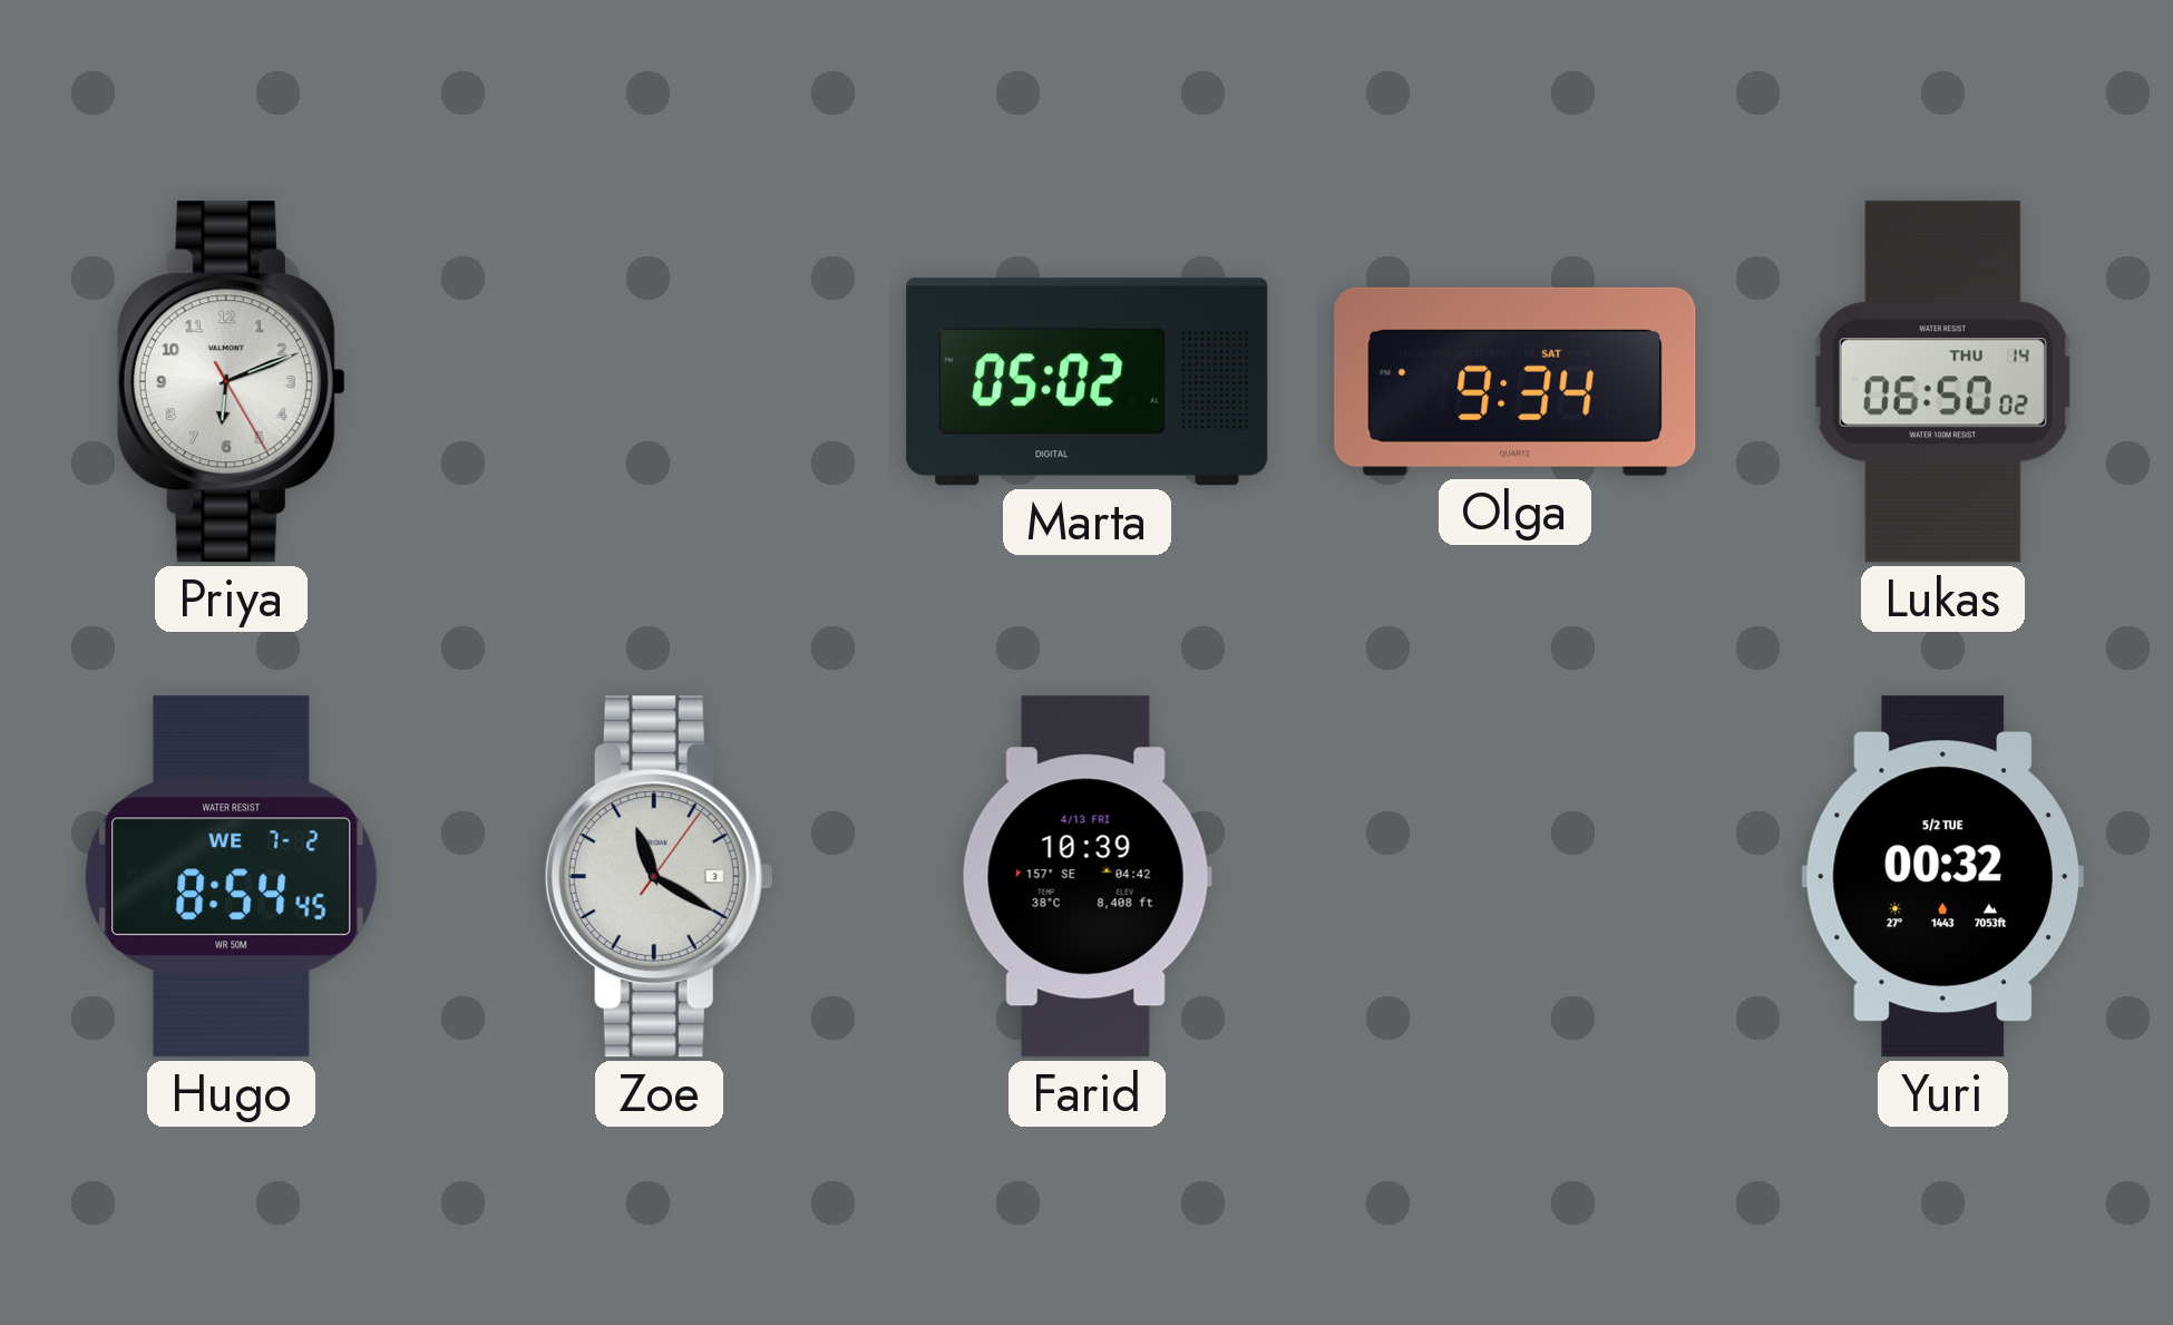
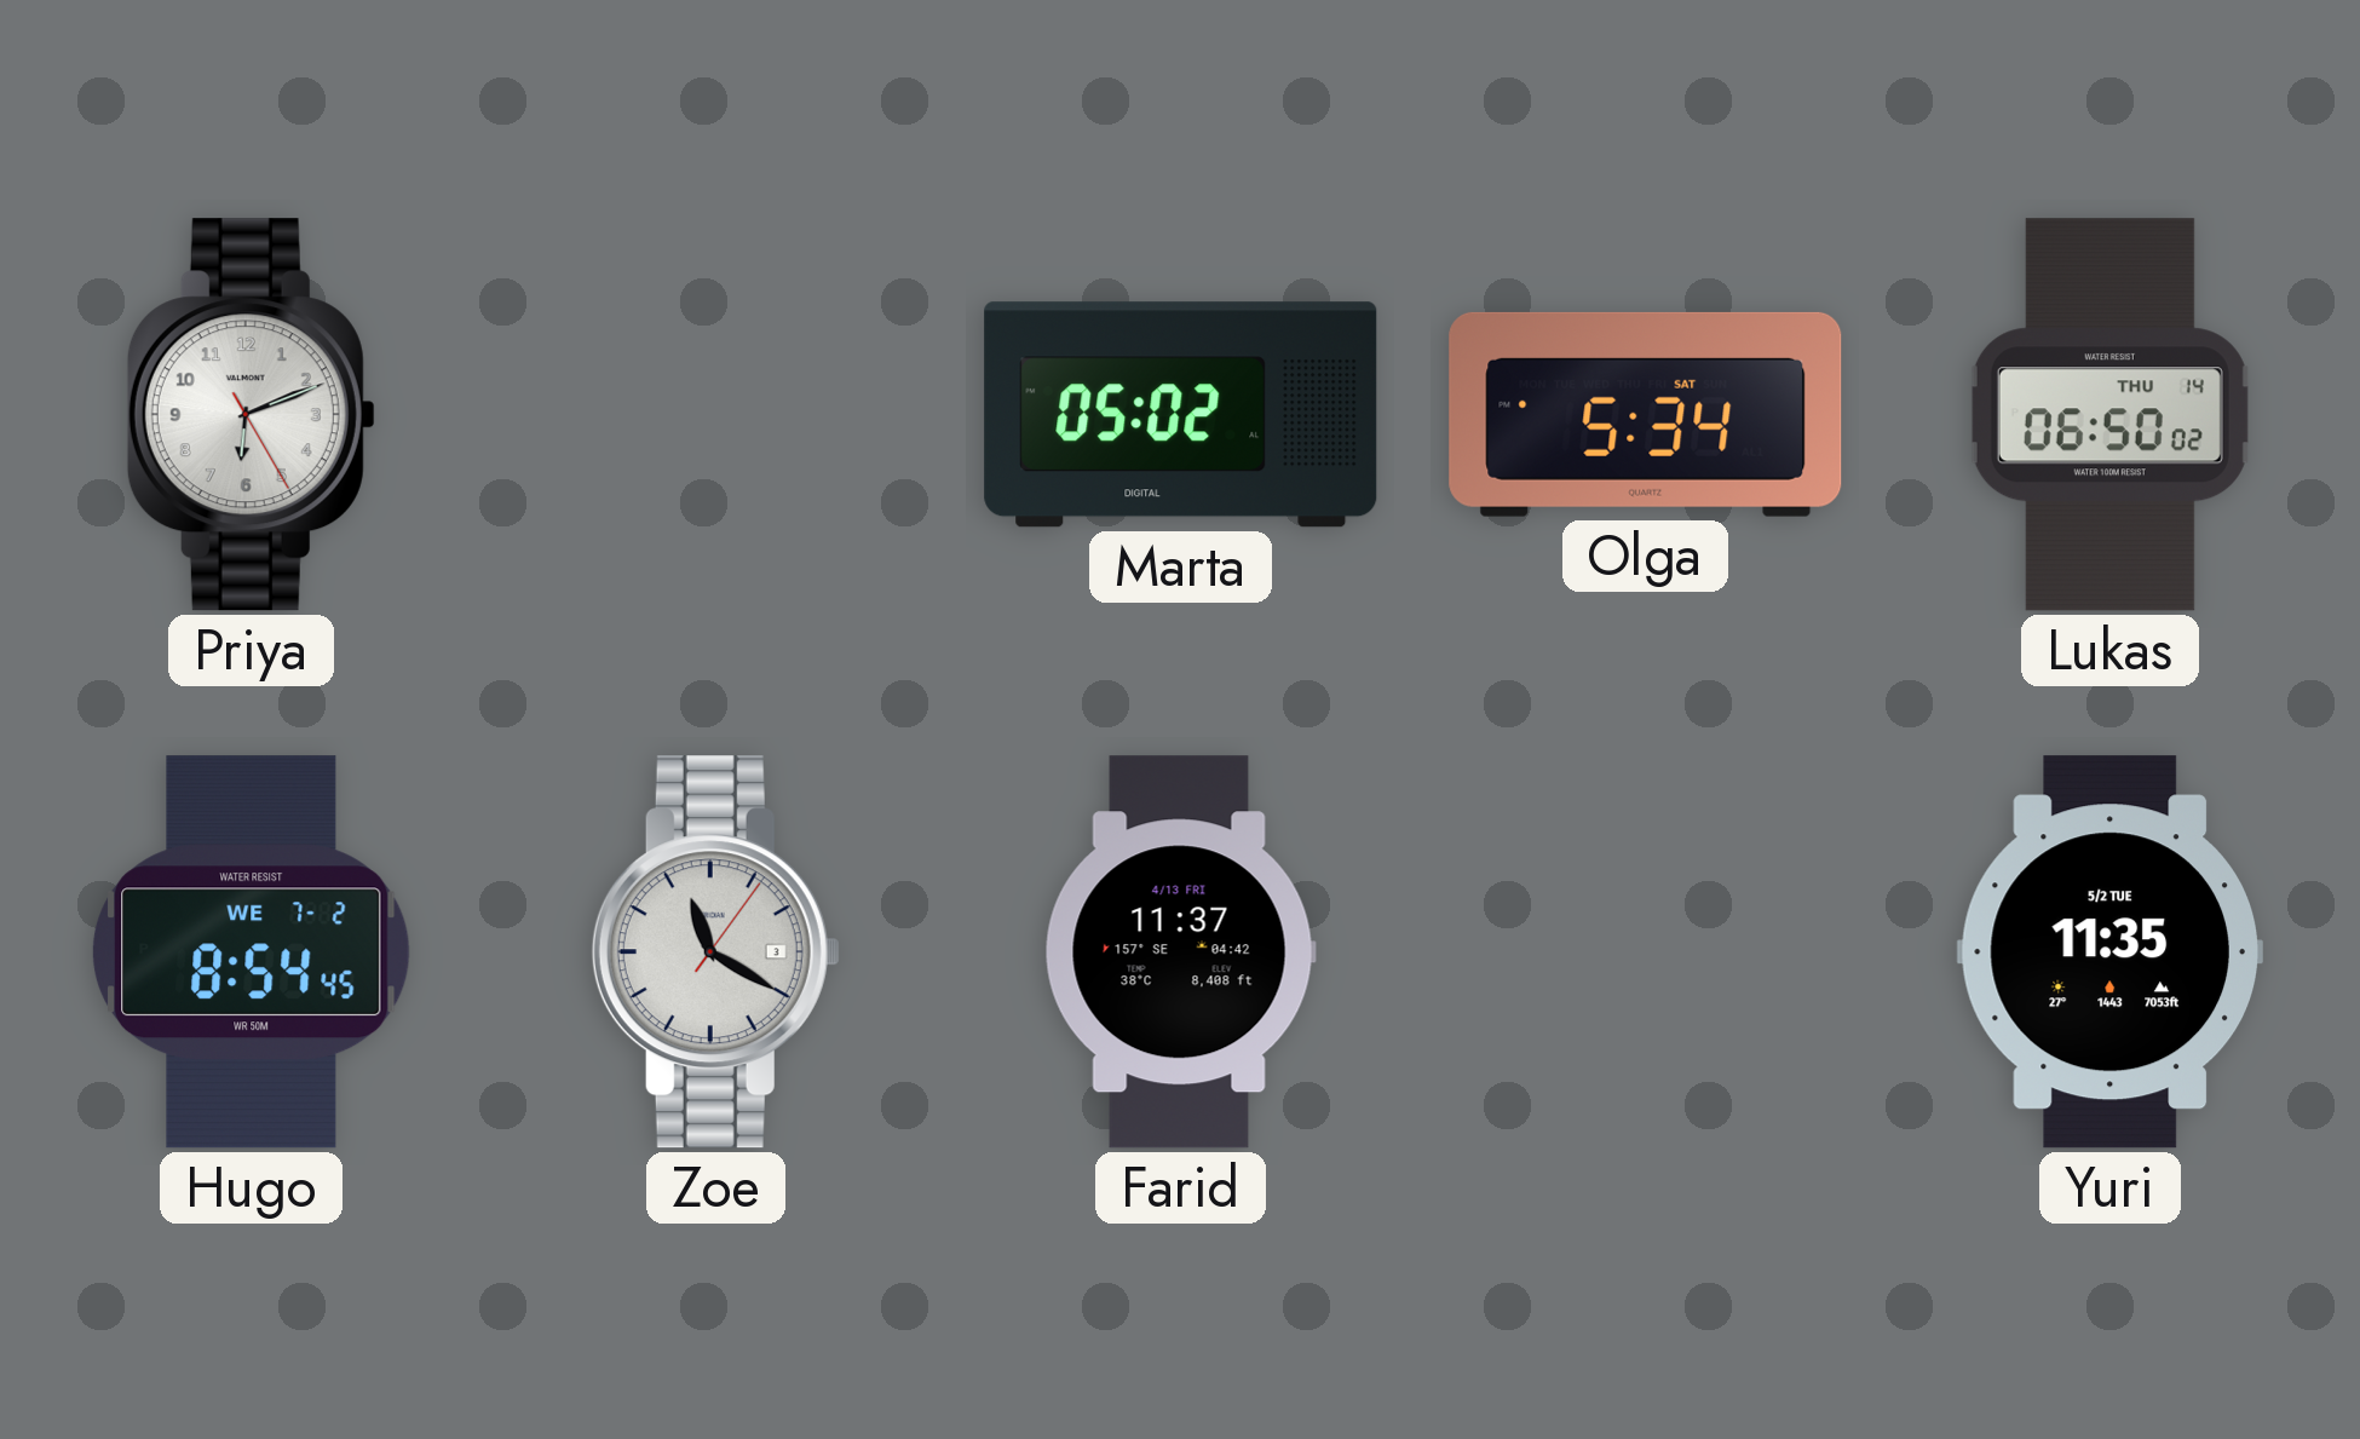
Olga: 9:34 -> 5:34
Farid: 10:39 -> 11:37
Yuri: 00:32 -> 11:35
